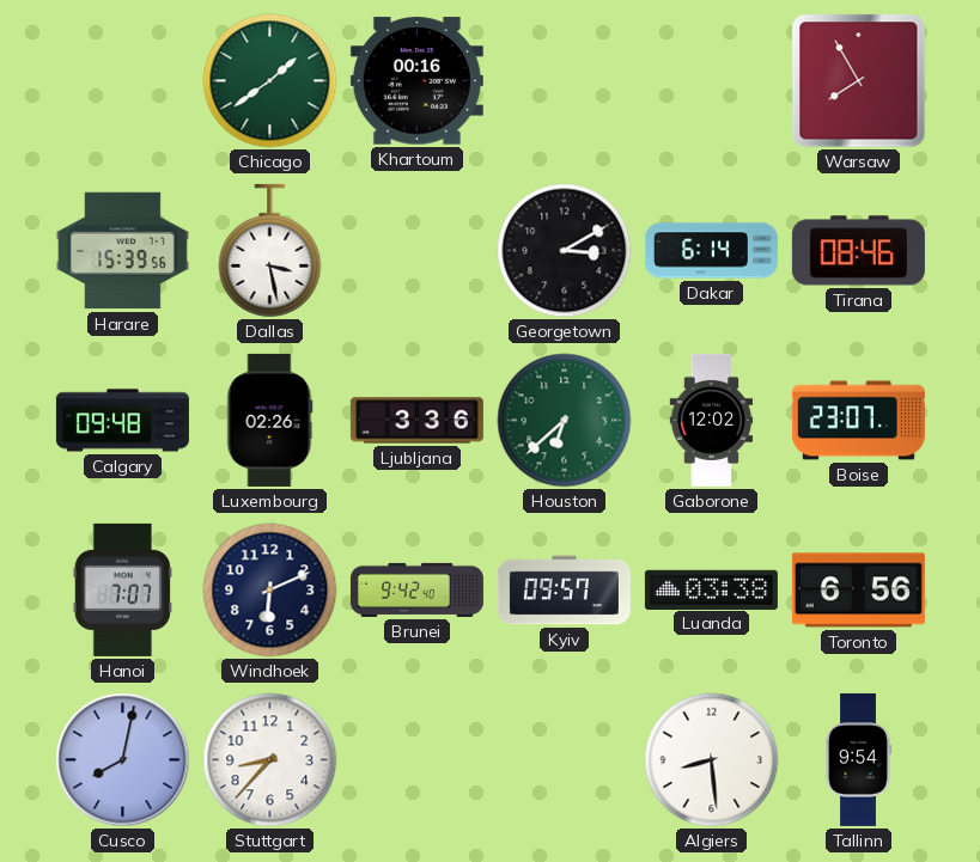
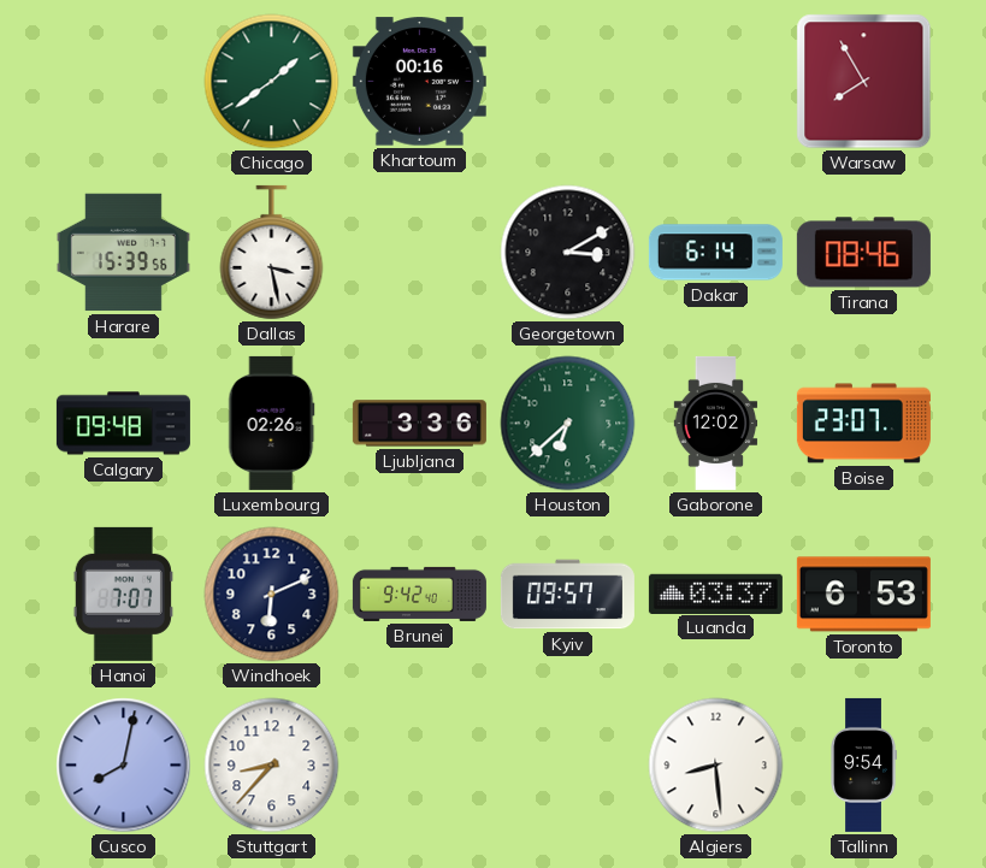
Luanda: 03:38 -> 03:37
Toronto: 6:56 -> 6:53
